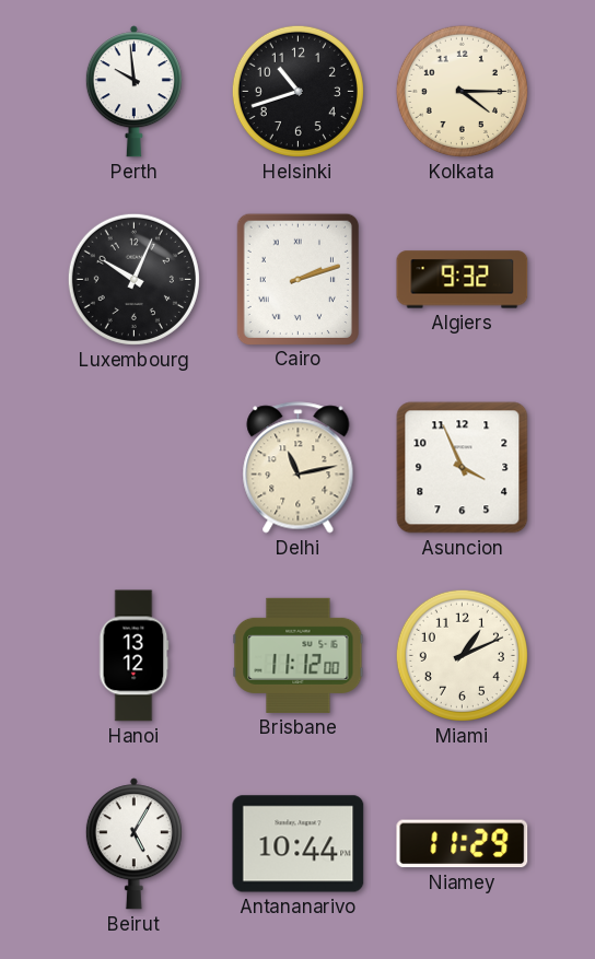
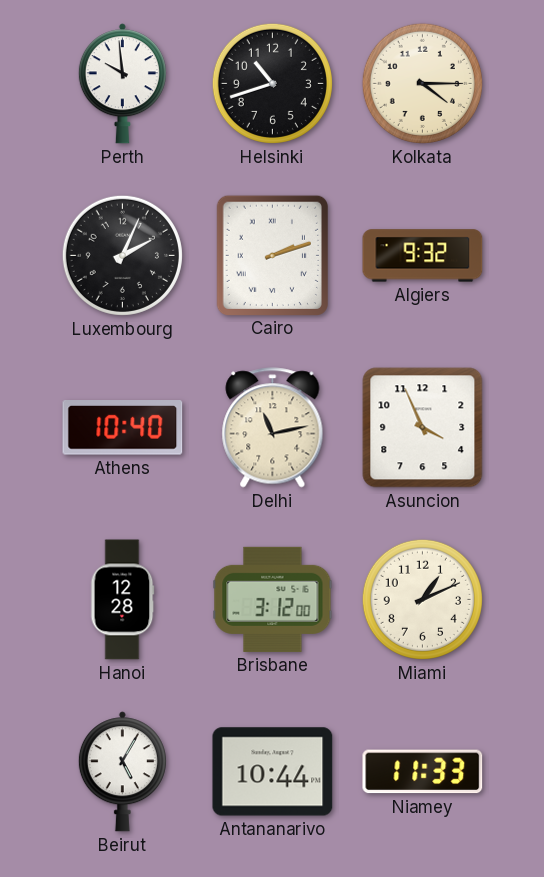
Luxembourg: 10:04 -> 2:04
Athens: none -> 10:40
Hanoi: 13:12 -> 12:28
Brisbane: 11:12 -> 3:12
Niamey: 11:29 -> 11:33
